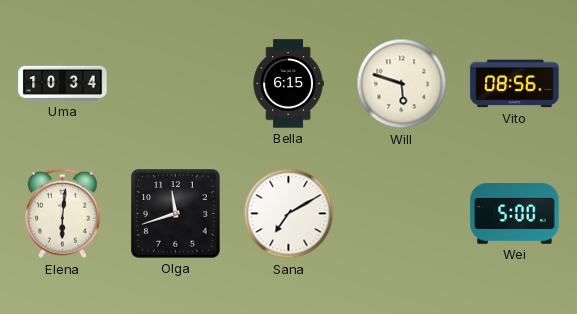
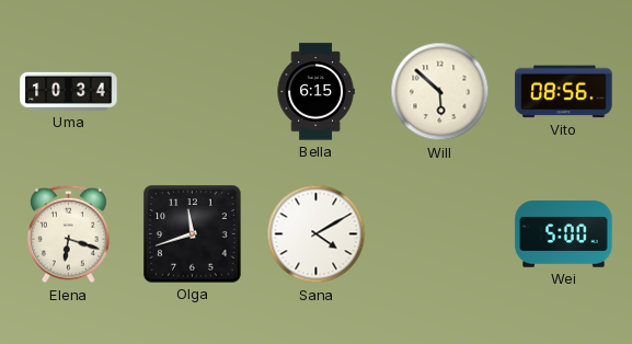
Will: 5:48 -> 5:52
Elena: 6:01 -> 6:18
Sana: 7:10 -> 4:10
